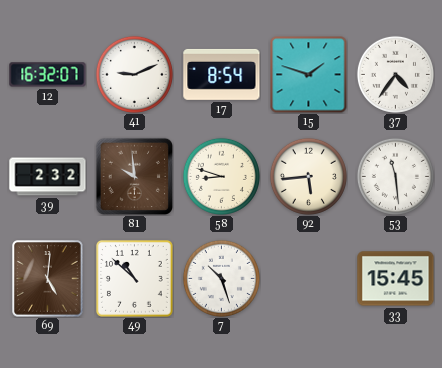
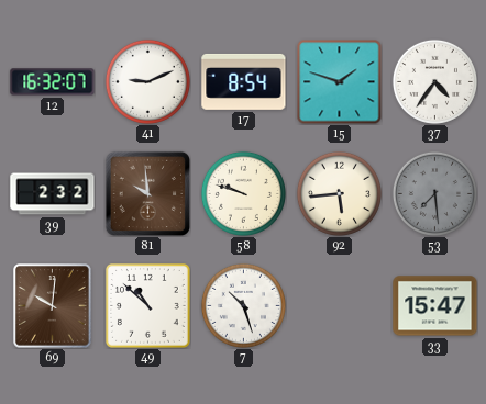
58: 8:48 -> 9:48
53: 11:29 -> 7:29
53 dial: white -> grey
69: 5:01 -> 10:01
33: 15:45 -> 15:47
